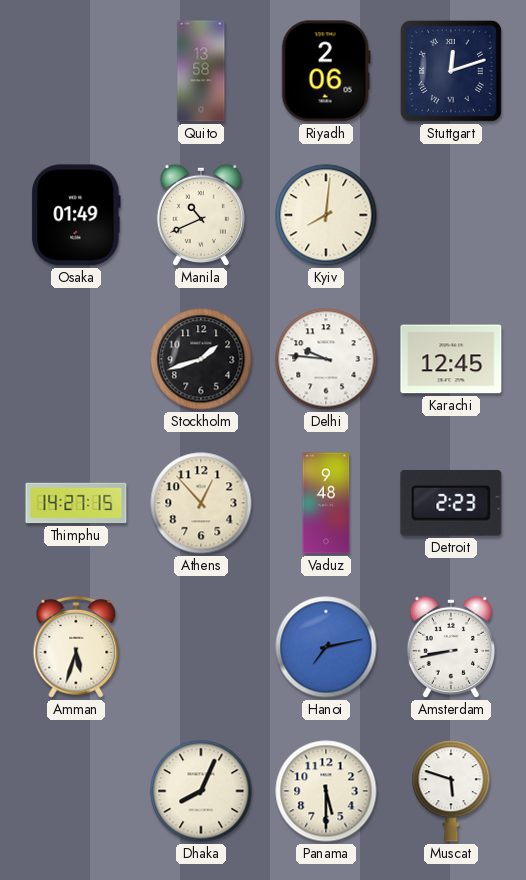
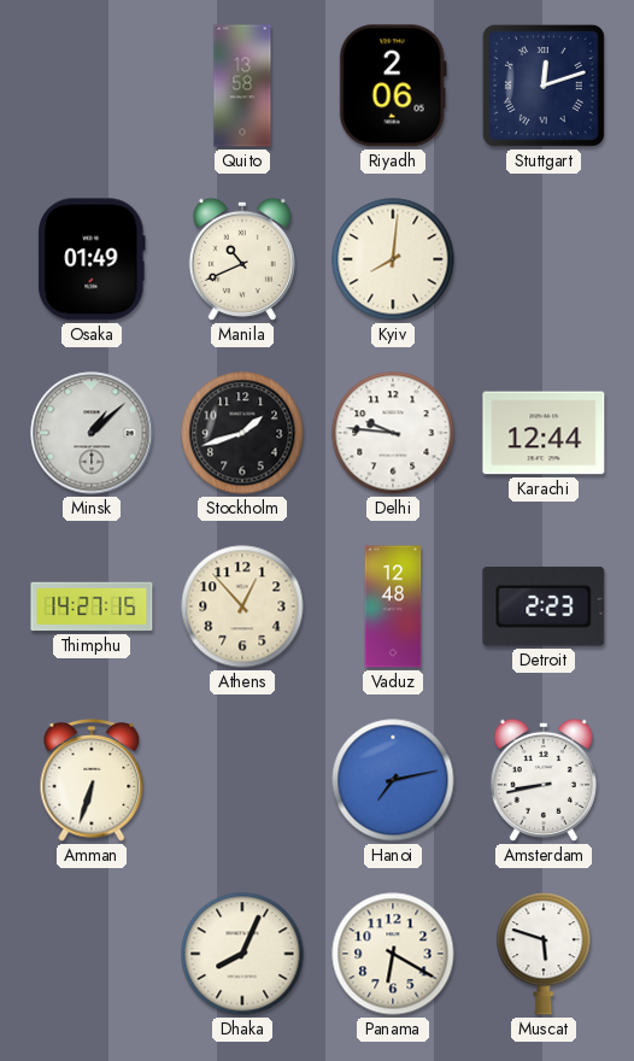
Minsk: none -> 1:08
Karachi: 12:45 -> 12:44
Vaduz: 9:48 -> 12:48
Amman: 5:33 -> 6:33
Panama: 5:30 -> 6:20
